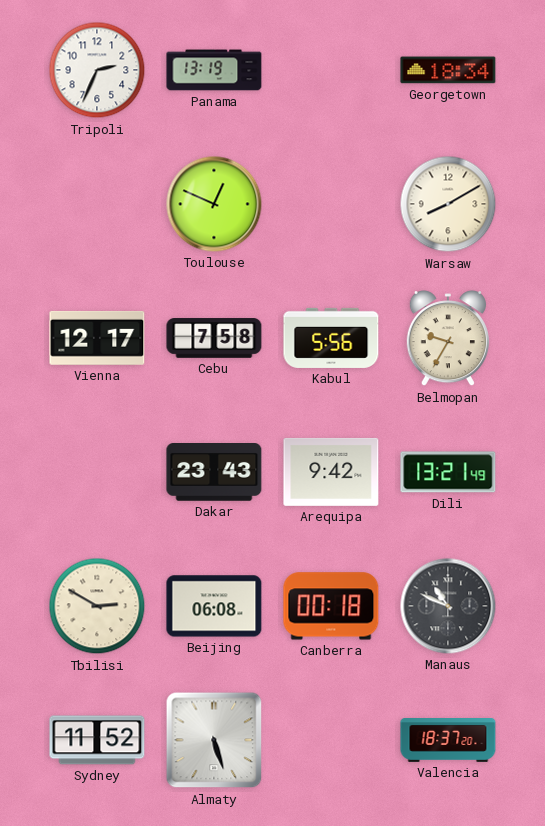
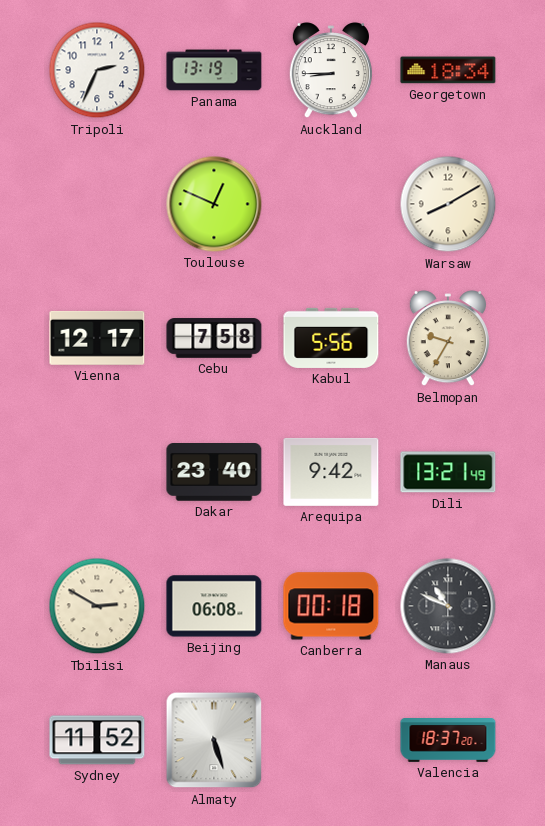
Auckland: none -> 8:45
Dakar: 23:43 -> 23:40
